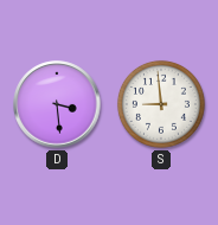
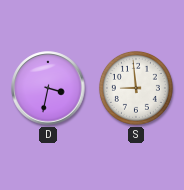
D: 3:29 -> 3:32
